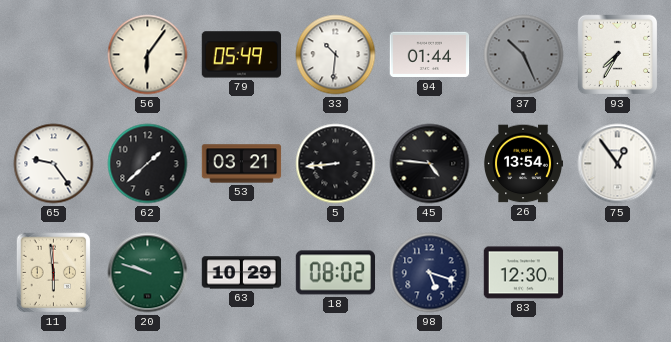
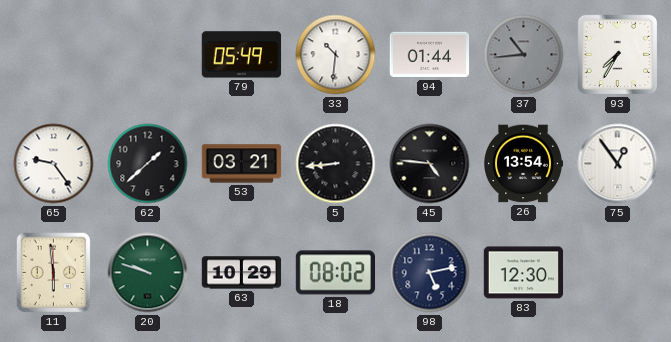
56: 6:06 -> none
37: 10:26 -> 10:44
98: 5:18 -> 5:13
